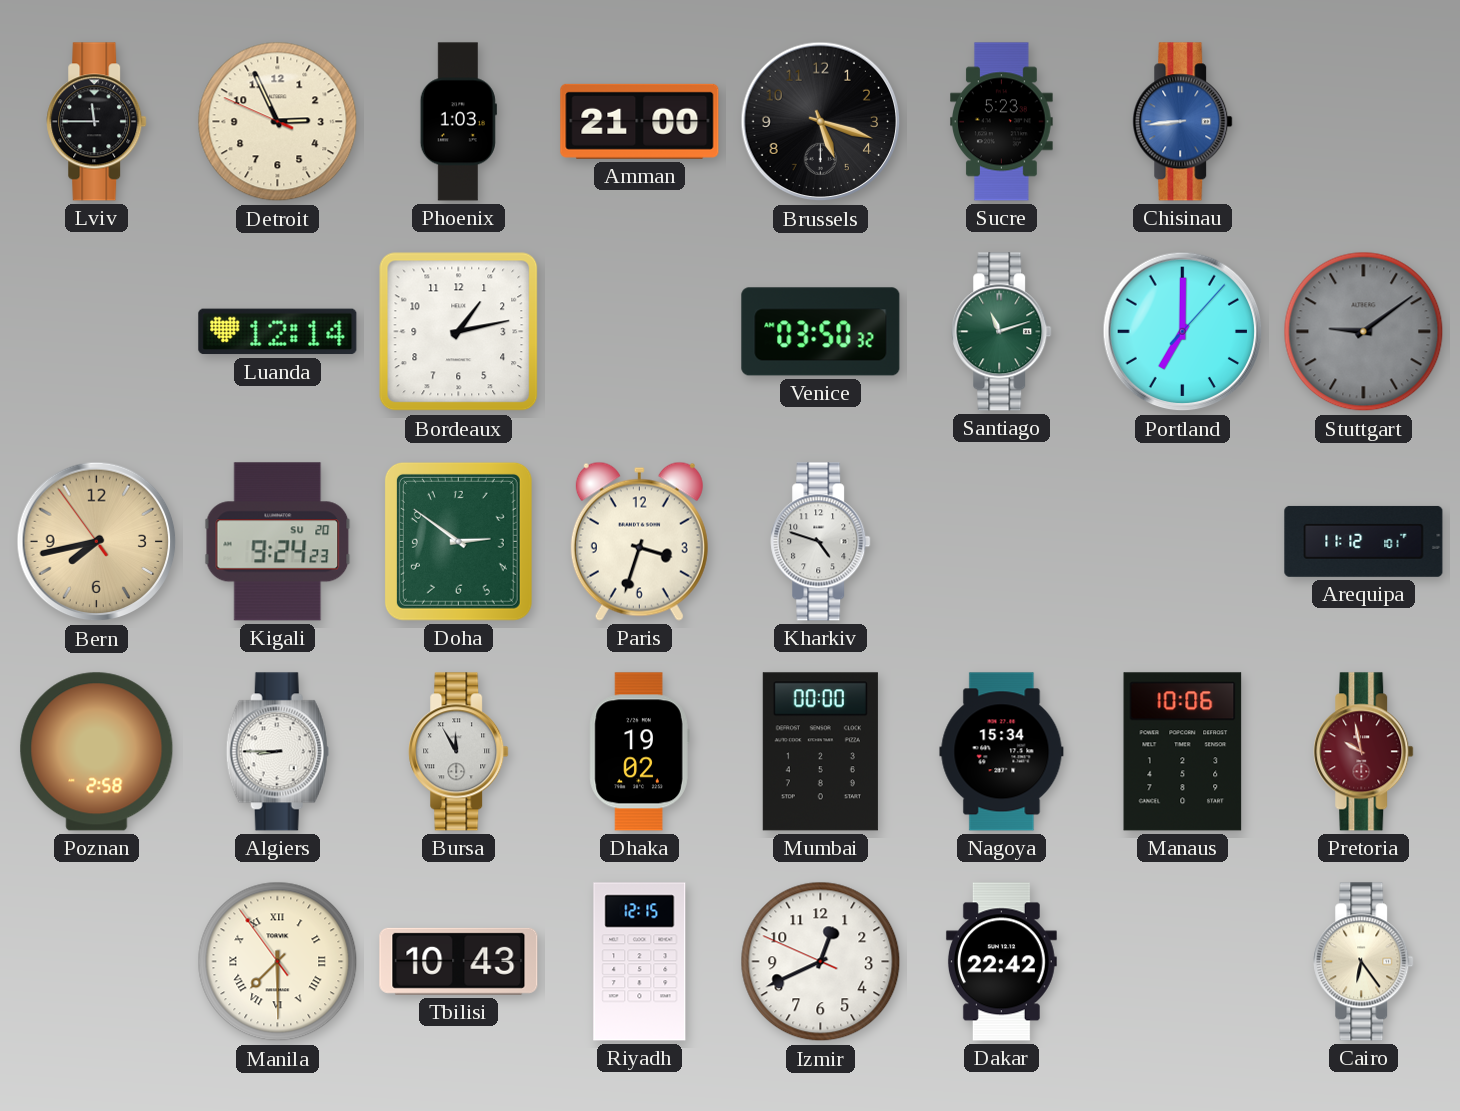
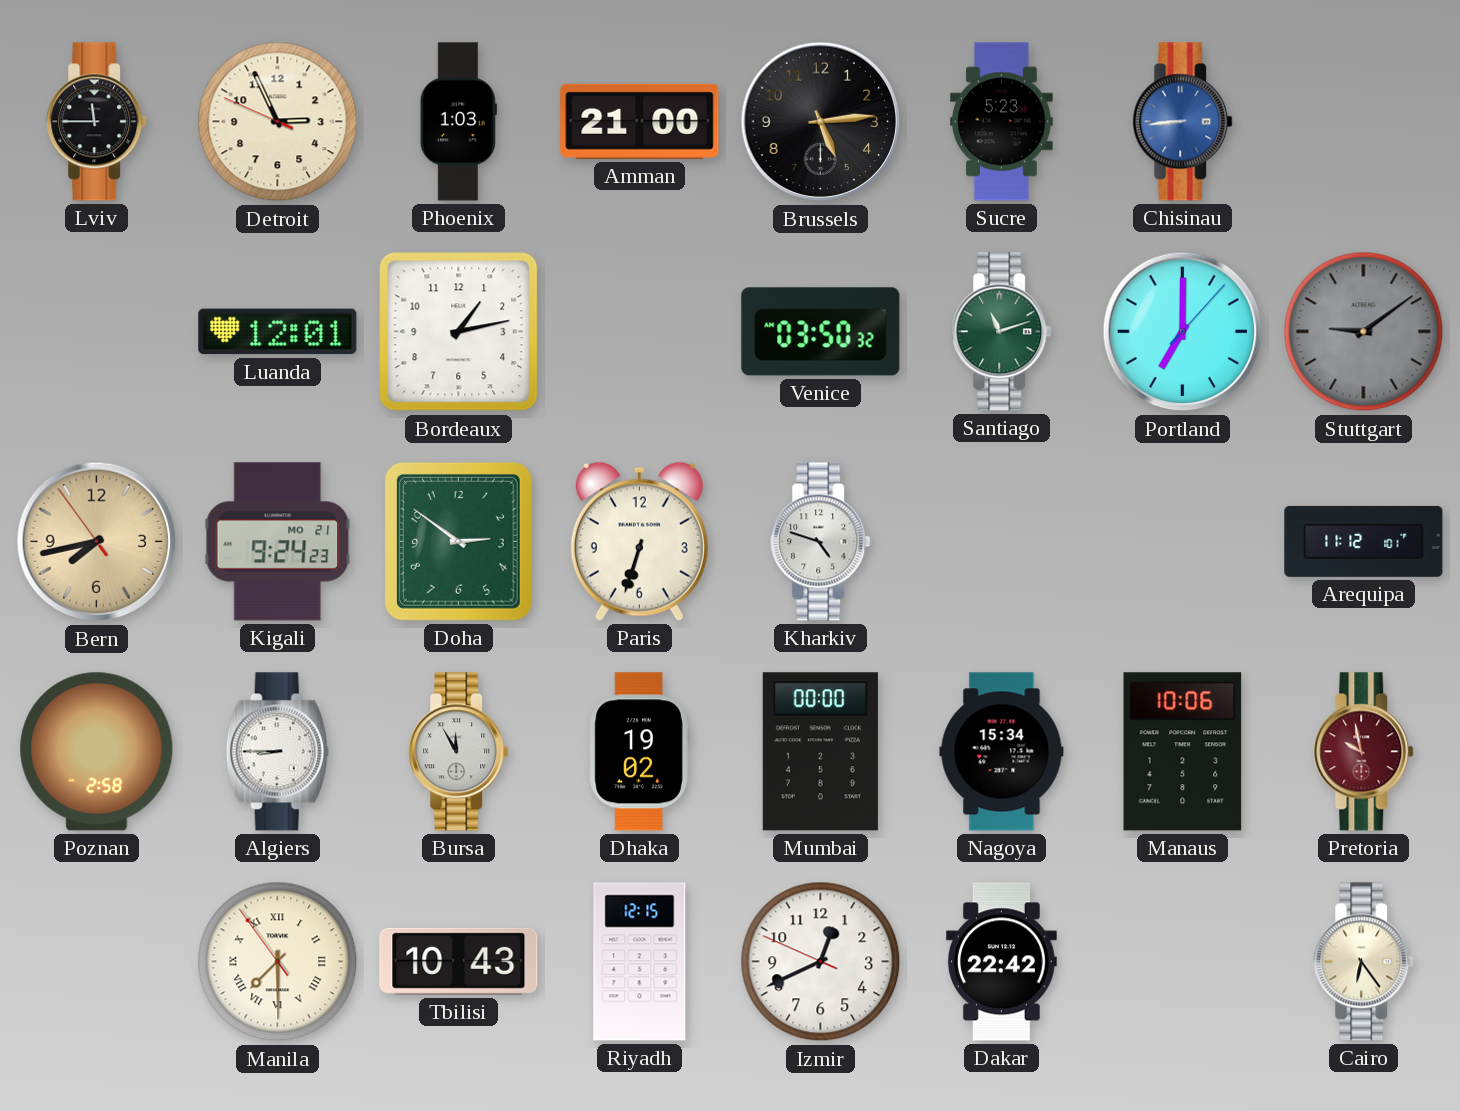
Brussels: 5:18 -> 5:14
Luanda: 12:14 -> 12:01
Kigali date: SU 20 -> MO 21
Paris: 3:33 -> 6:33
